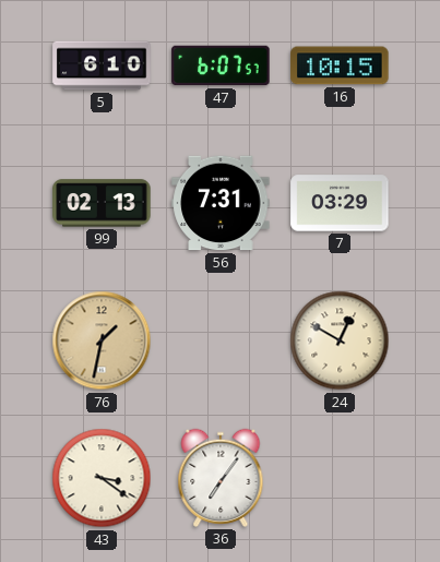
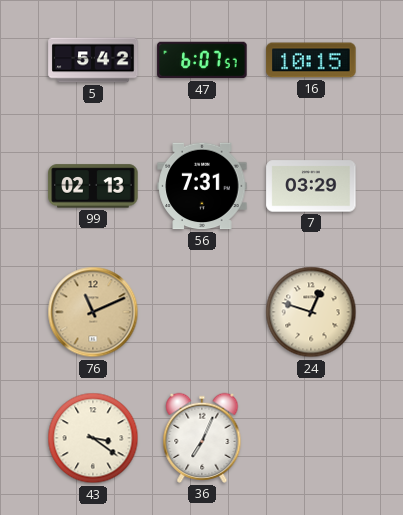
5: 6:10 -> 5:42
76: 1:32 -> 11:11
24: 12:50 -> 12:48
36: 7:06 -> 7:04
